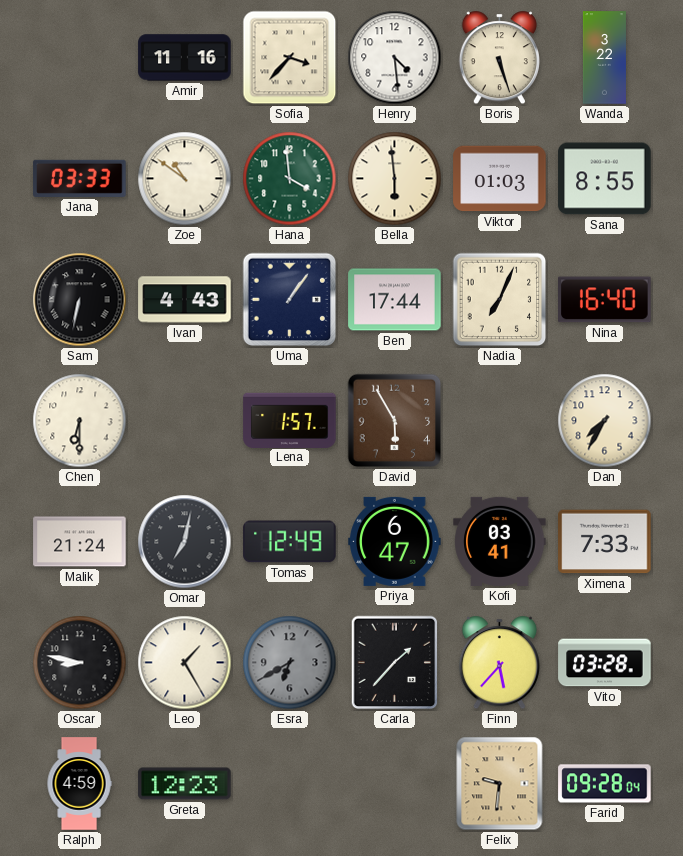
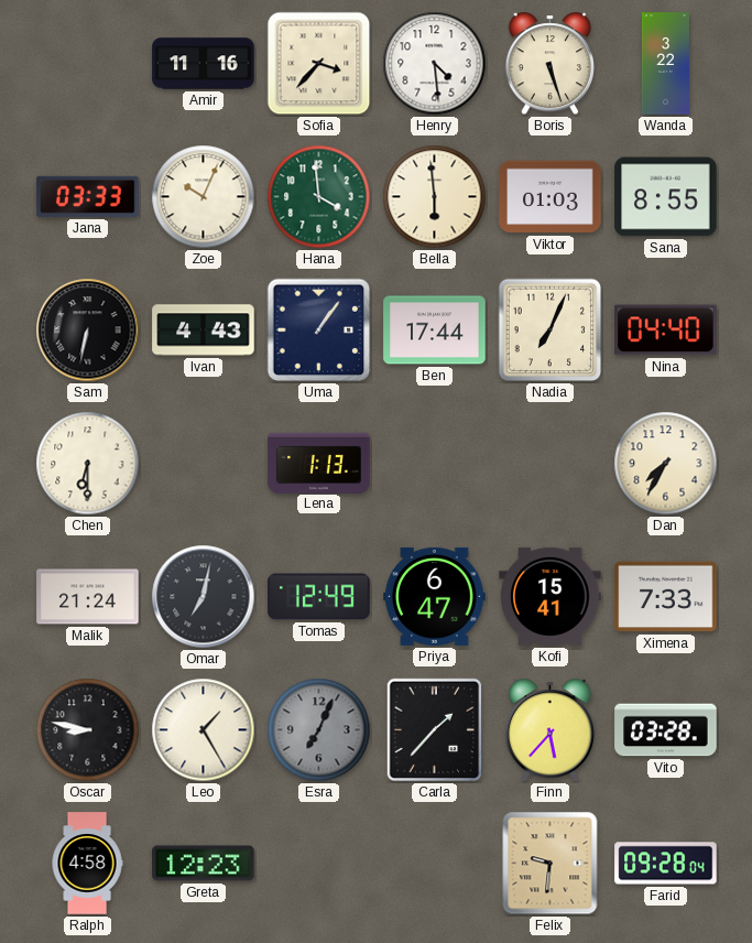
Zoe: 10:51 -> 10:04
Nina: 16:40 -> 04:40
Lena: 1:57 -> 1:13
David: 5:55 -> none
Kofi: 03:41 -> 15:41
Esra: 6:40 -> 7:04
Ralph: 4:59 -> 4:58
